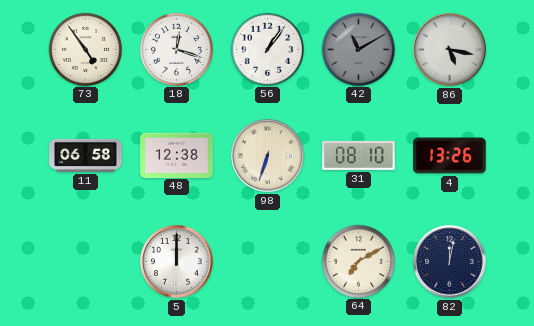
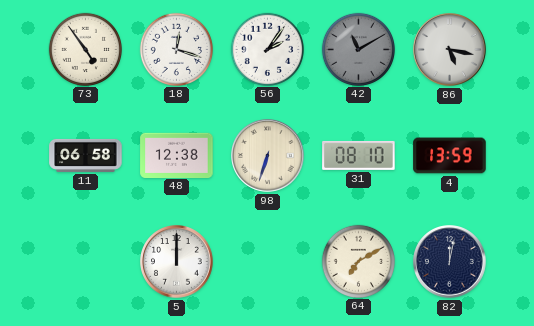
56: 1:06 -> 2:06
4: 13:26 -> 13:59
